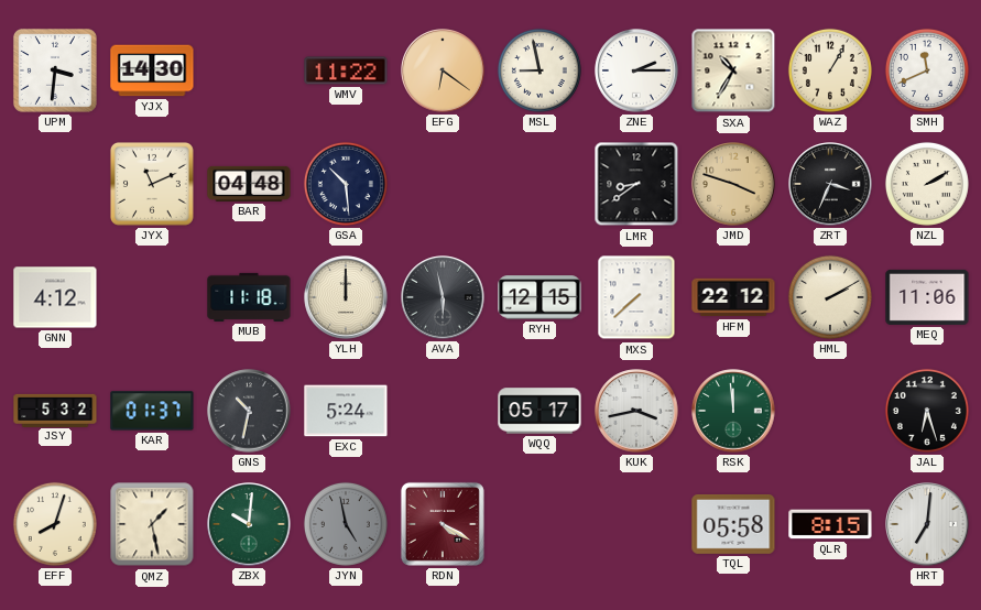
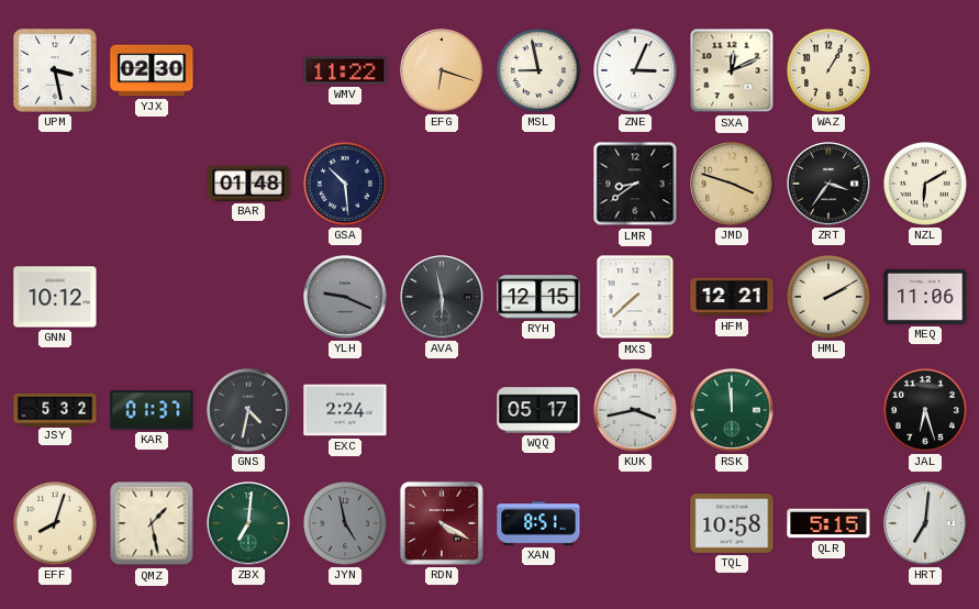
UPM: 3:31 -> 3:28
YJX: 14:30 -> 02:30
EFG: 6:21 -> 6:18
ZNE: 2:15 -> 3:04
SXA: 10:35 -> 12:11
SMH: 11:41 -> none
JYX: 11:11 -> none
BAR: 04:48 -> 01:48
ZRT: 3:34 -> 3:36
NZL: 2:10 -> 6:10
GNN: 4:12 -> 10:12
MUB: 11:18 -> none
YLH: 12:00 -> 9:19
YLH dial: cream -> grey
HFM: 22:12 -> 12:21
GNS: 10:32 -> 4:32
EXC: 5:24 -> 2:24
ZBX: 10:01 -> 7:01
XAN: none -> 8:51
TQL: 05:58 -> 10:58
QLR: 8:15 -> 5:15
